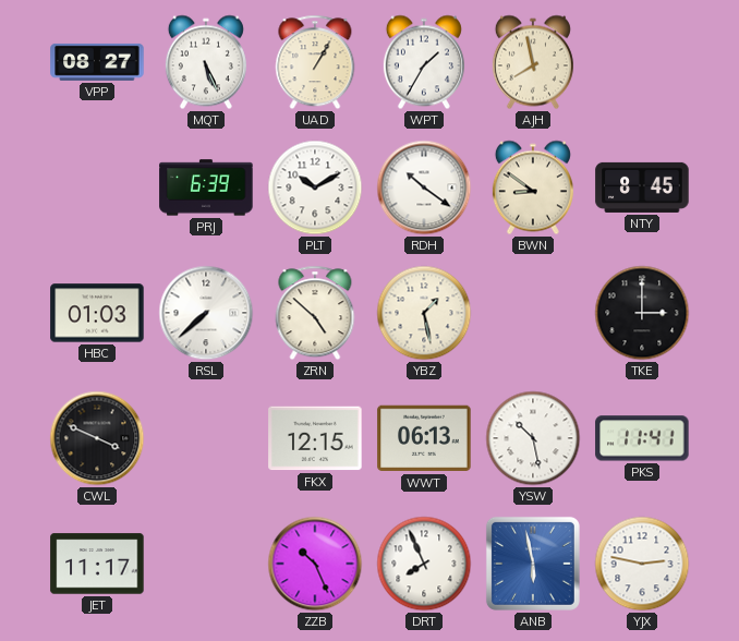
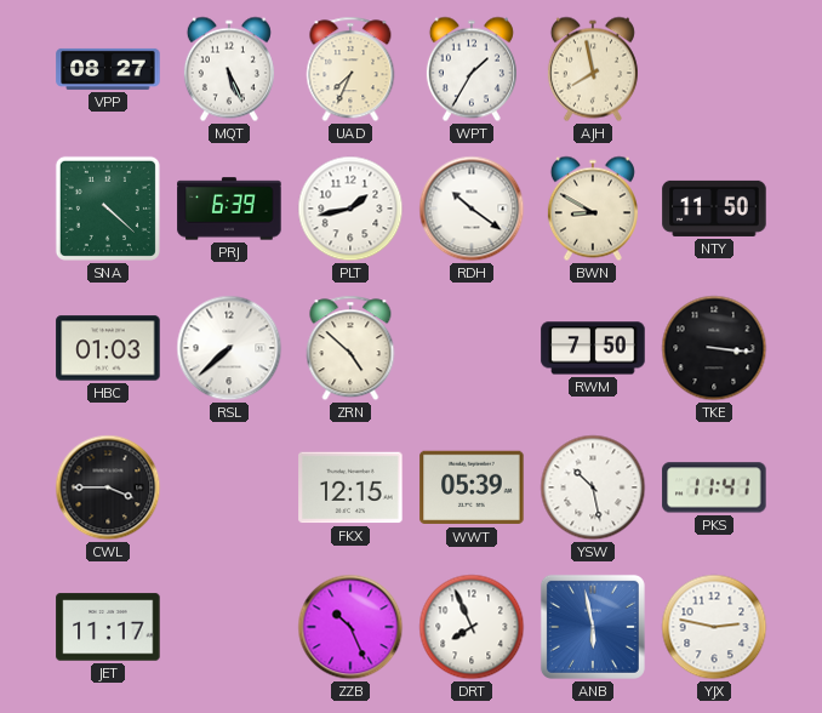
UAD: 1:05 -> 7:34
SNA: none -> 4:22
PLT: 10:10 -> 1:43
BWN: 8:51 -> 8:50
NTY: 8:45 -> 11:50
YBZ: 1:28 -> none
RWM: none -> 7:50
TKE: 3:00 -> 3:16
CWL: 3:49 -> 3:45
WWT: 06:13 -> 05:39
